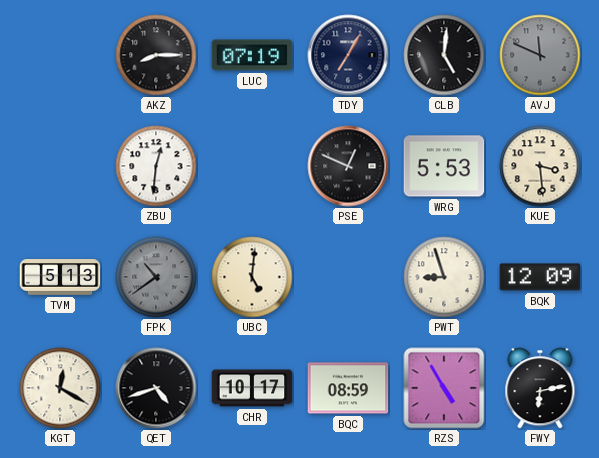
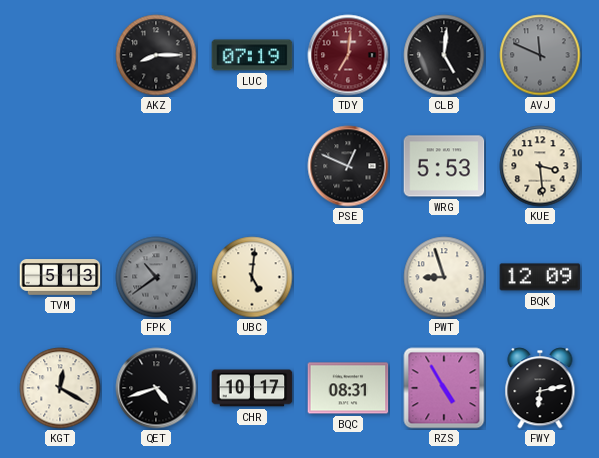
TDY: 7:05 -> 7:01
TDY dial: navy -> burgundy
ZBU: 12:31 -> none
BQC: 08:59 -> 08:31
